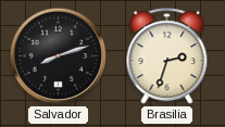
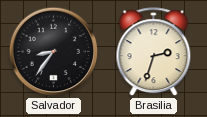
Salvador: 8:12 -> 8:36
